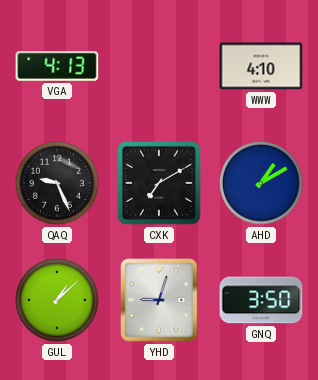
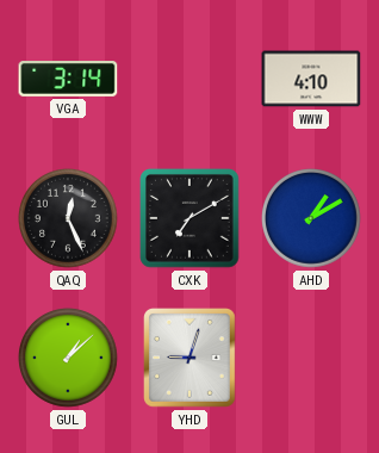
VGA: 4:13 -> 3:14
QAQ: 9:26 -> 12:26
GNQ: 3:50 -> none
